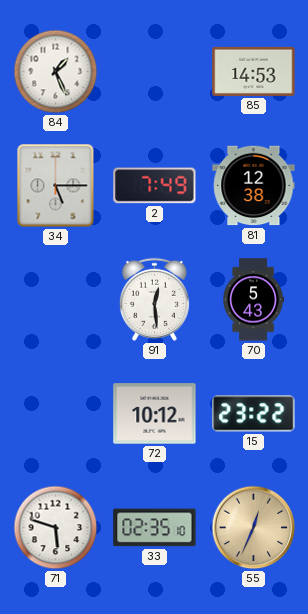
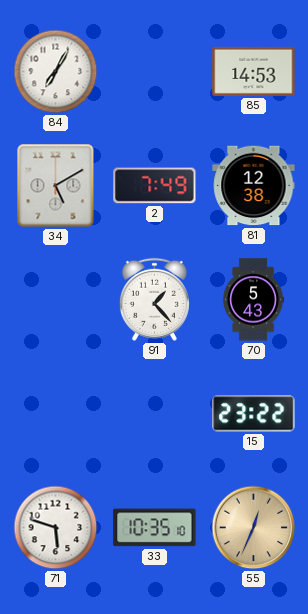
84: 1:26 -> 7:05
34: 5:15 -> 5:10
91: 12:29 -> 1:23
72: 10:12 -> none
33: 02:35 -> 10:35
